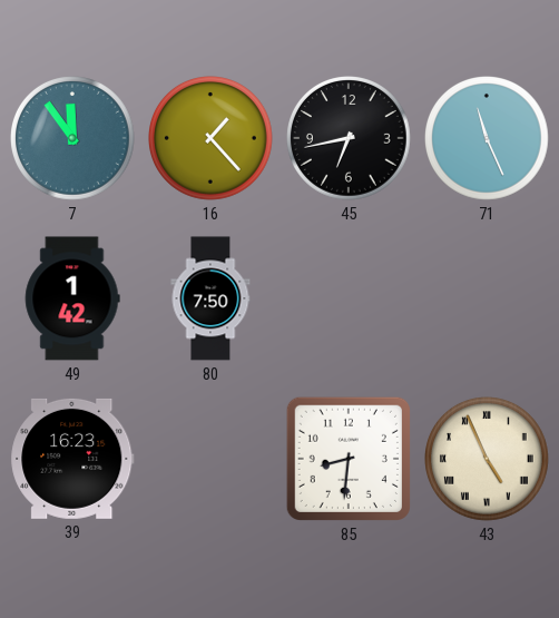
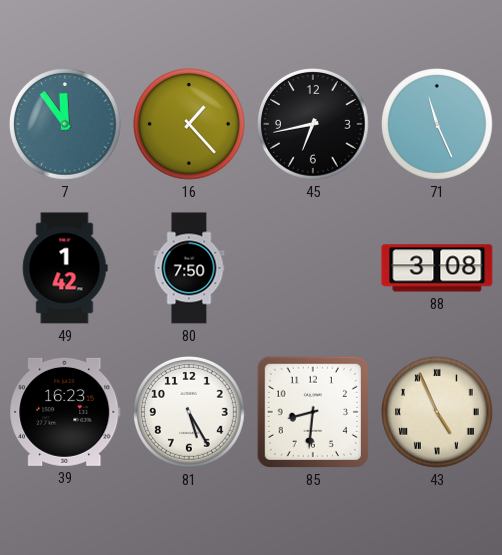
88: none -> 3:08
81: none -> 5:25
